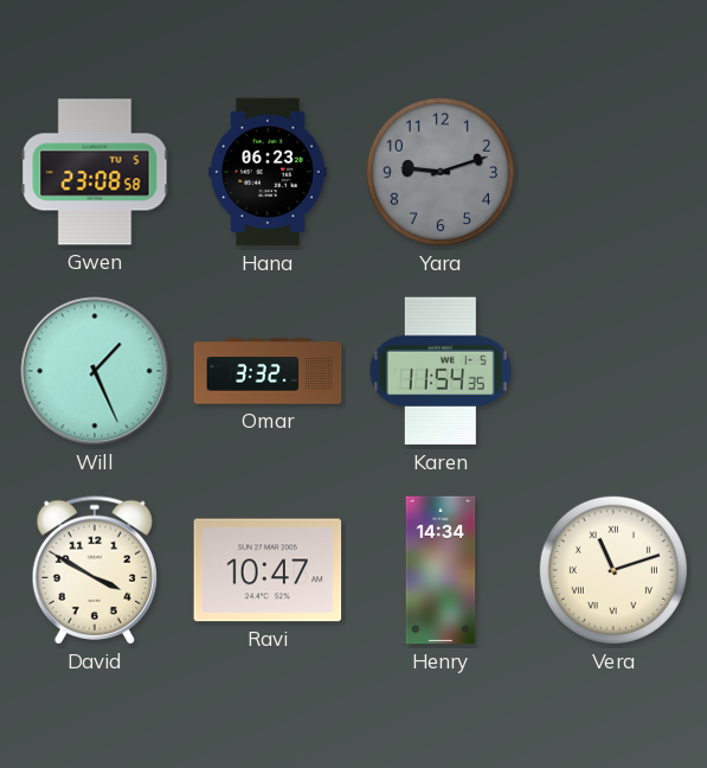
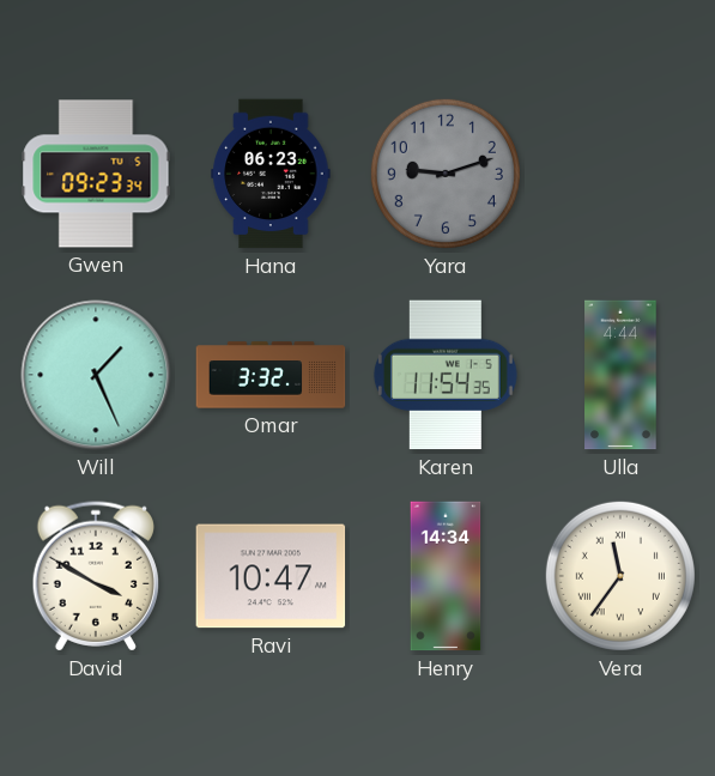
Gwen: 23:08 -> 09:23
Ulla: none -> 4:44
Vera: 11:12 -> 11:36
